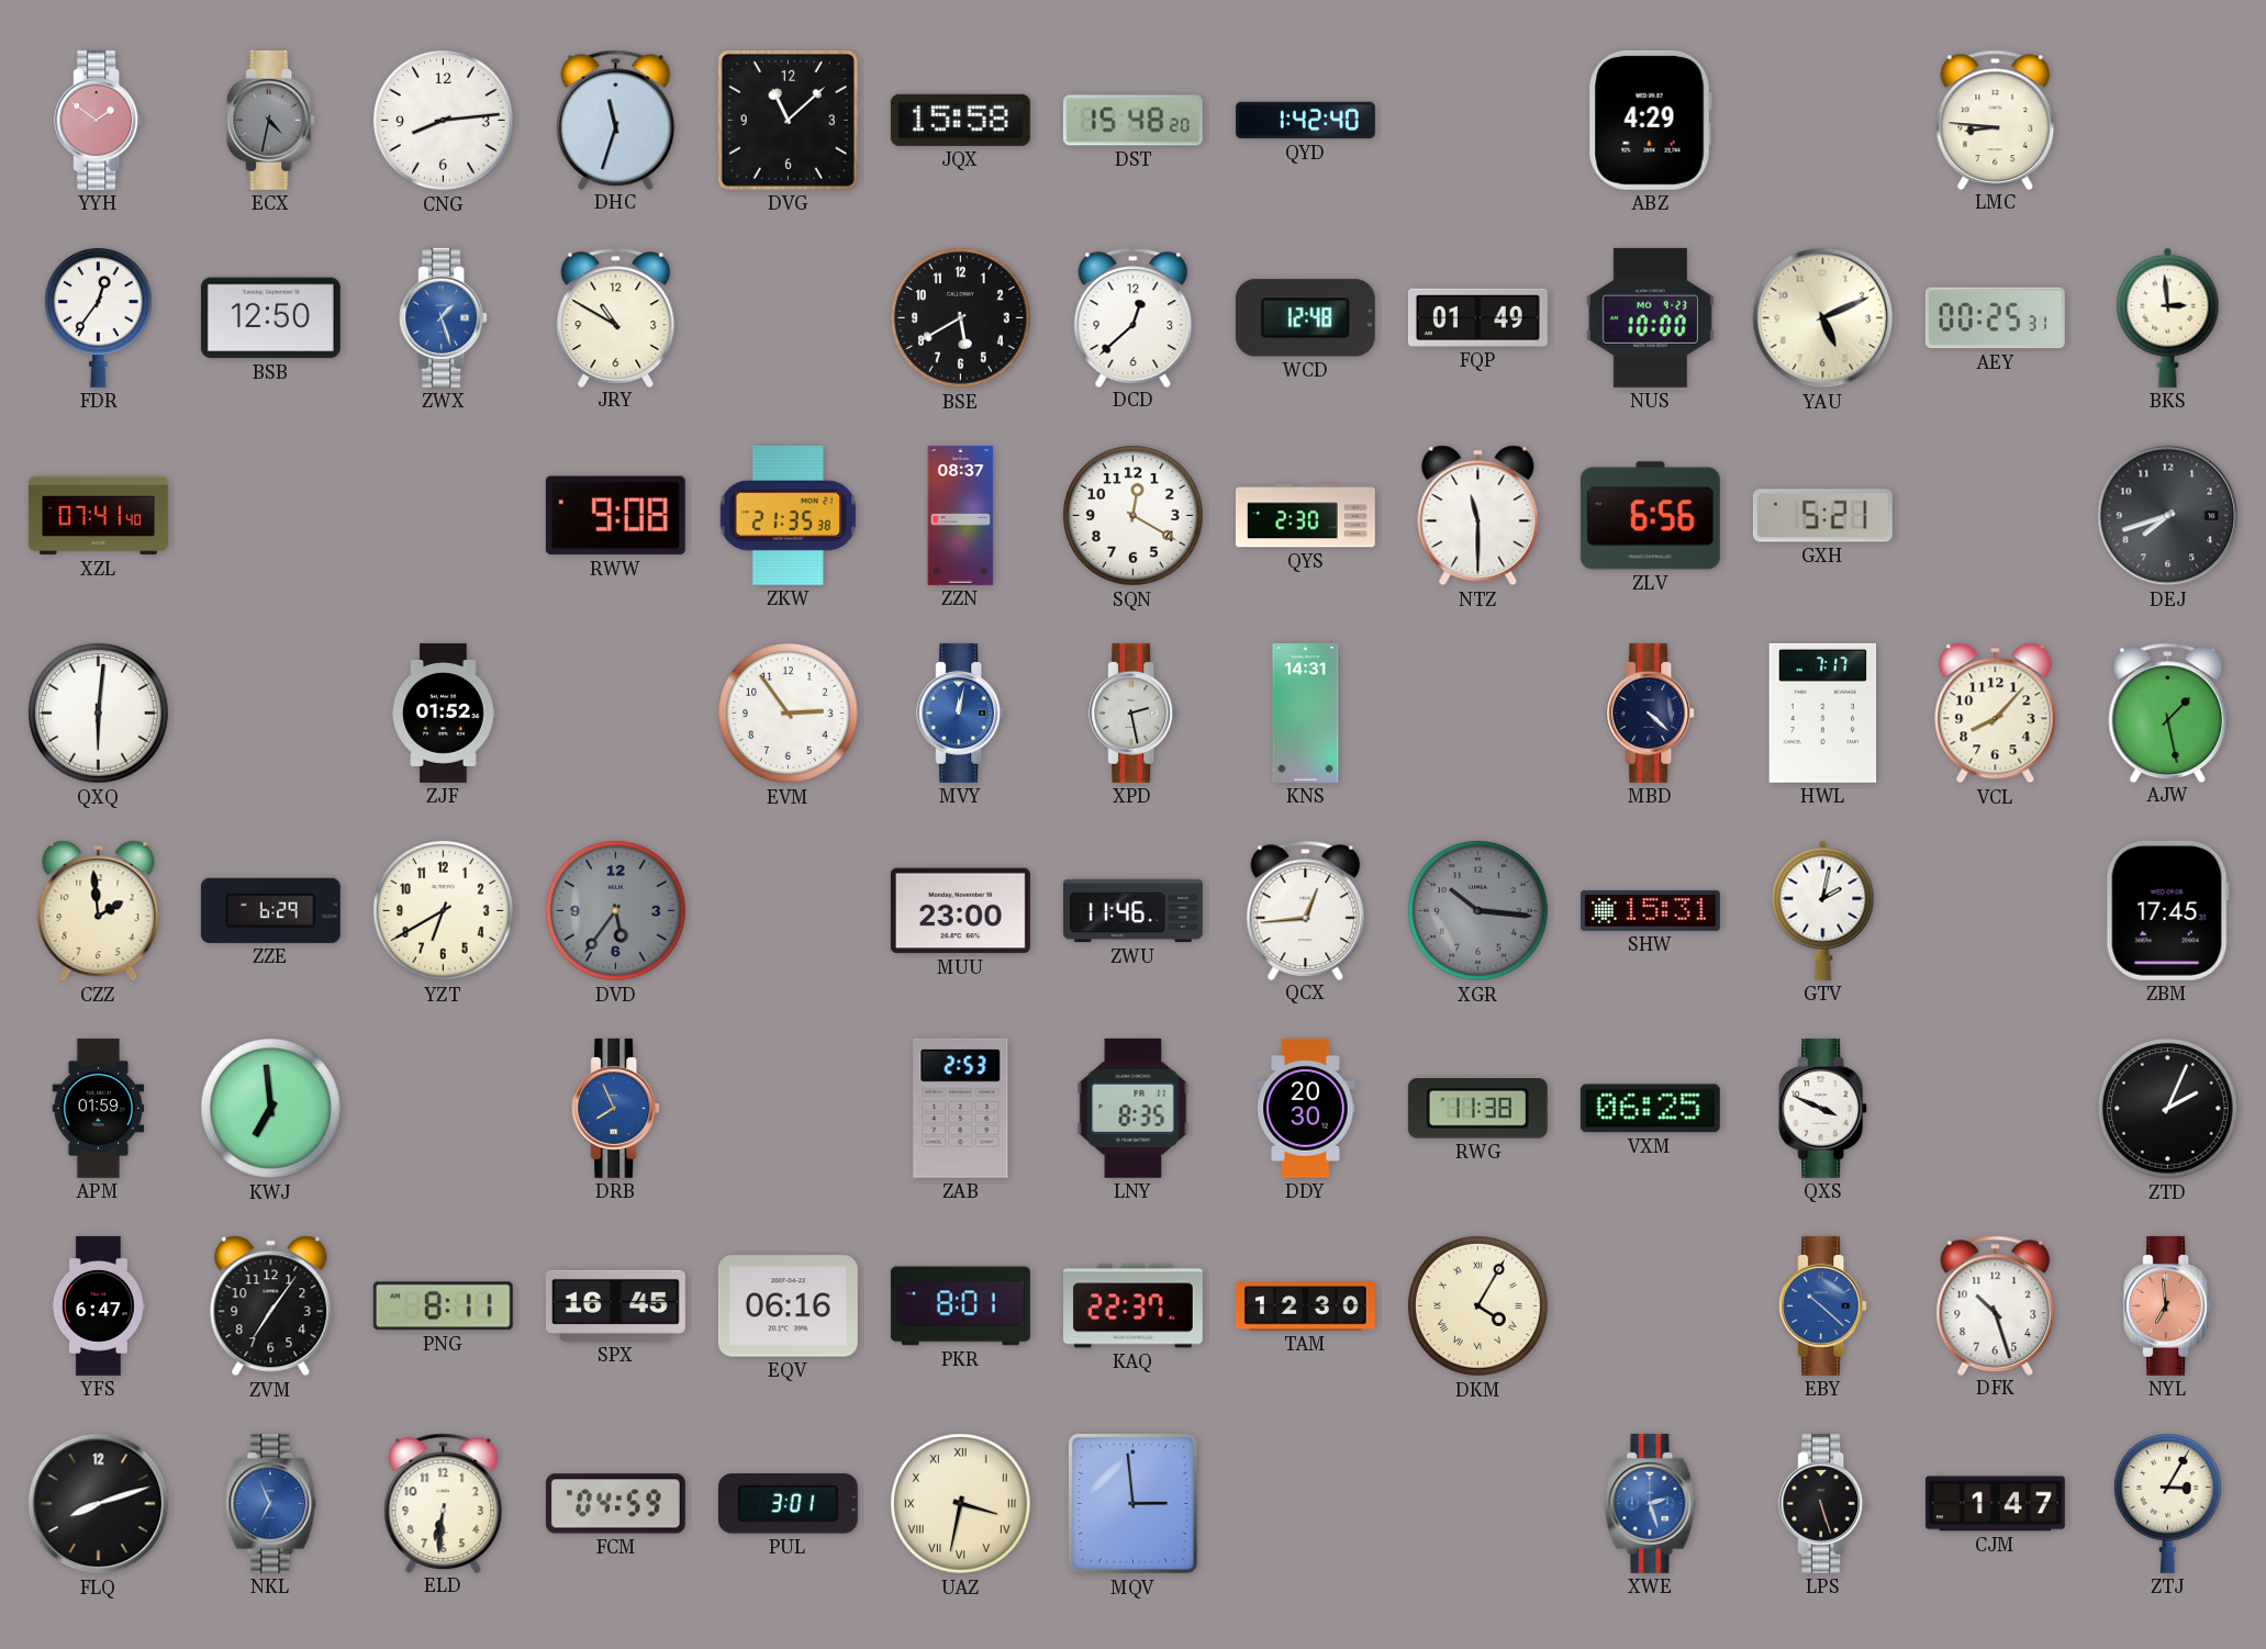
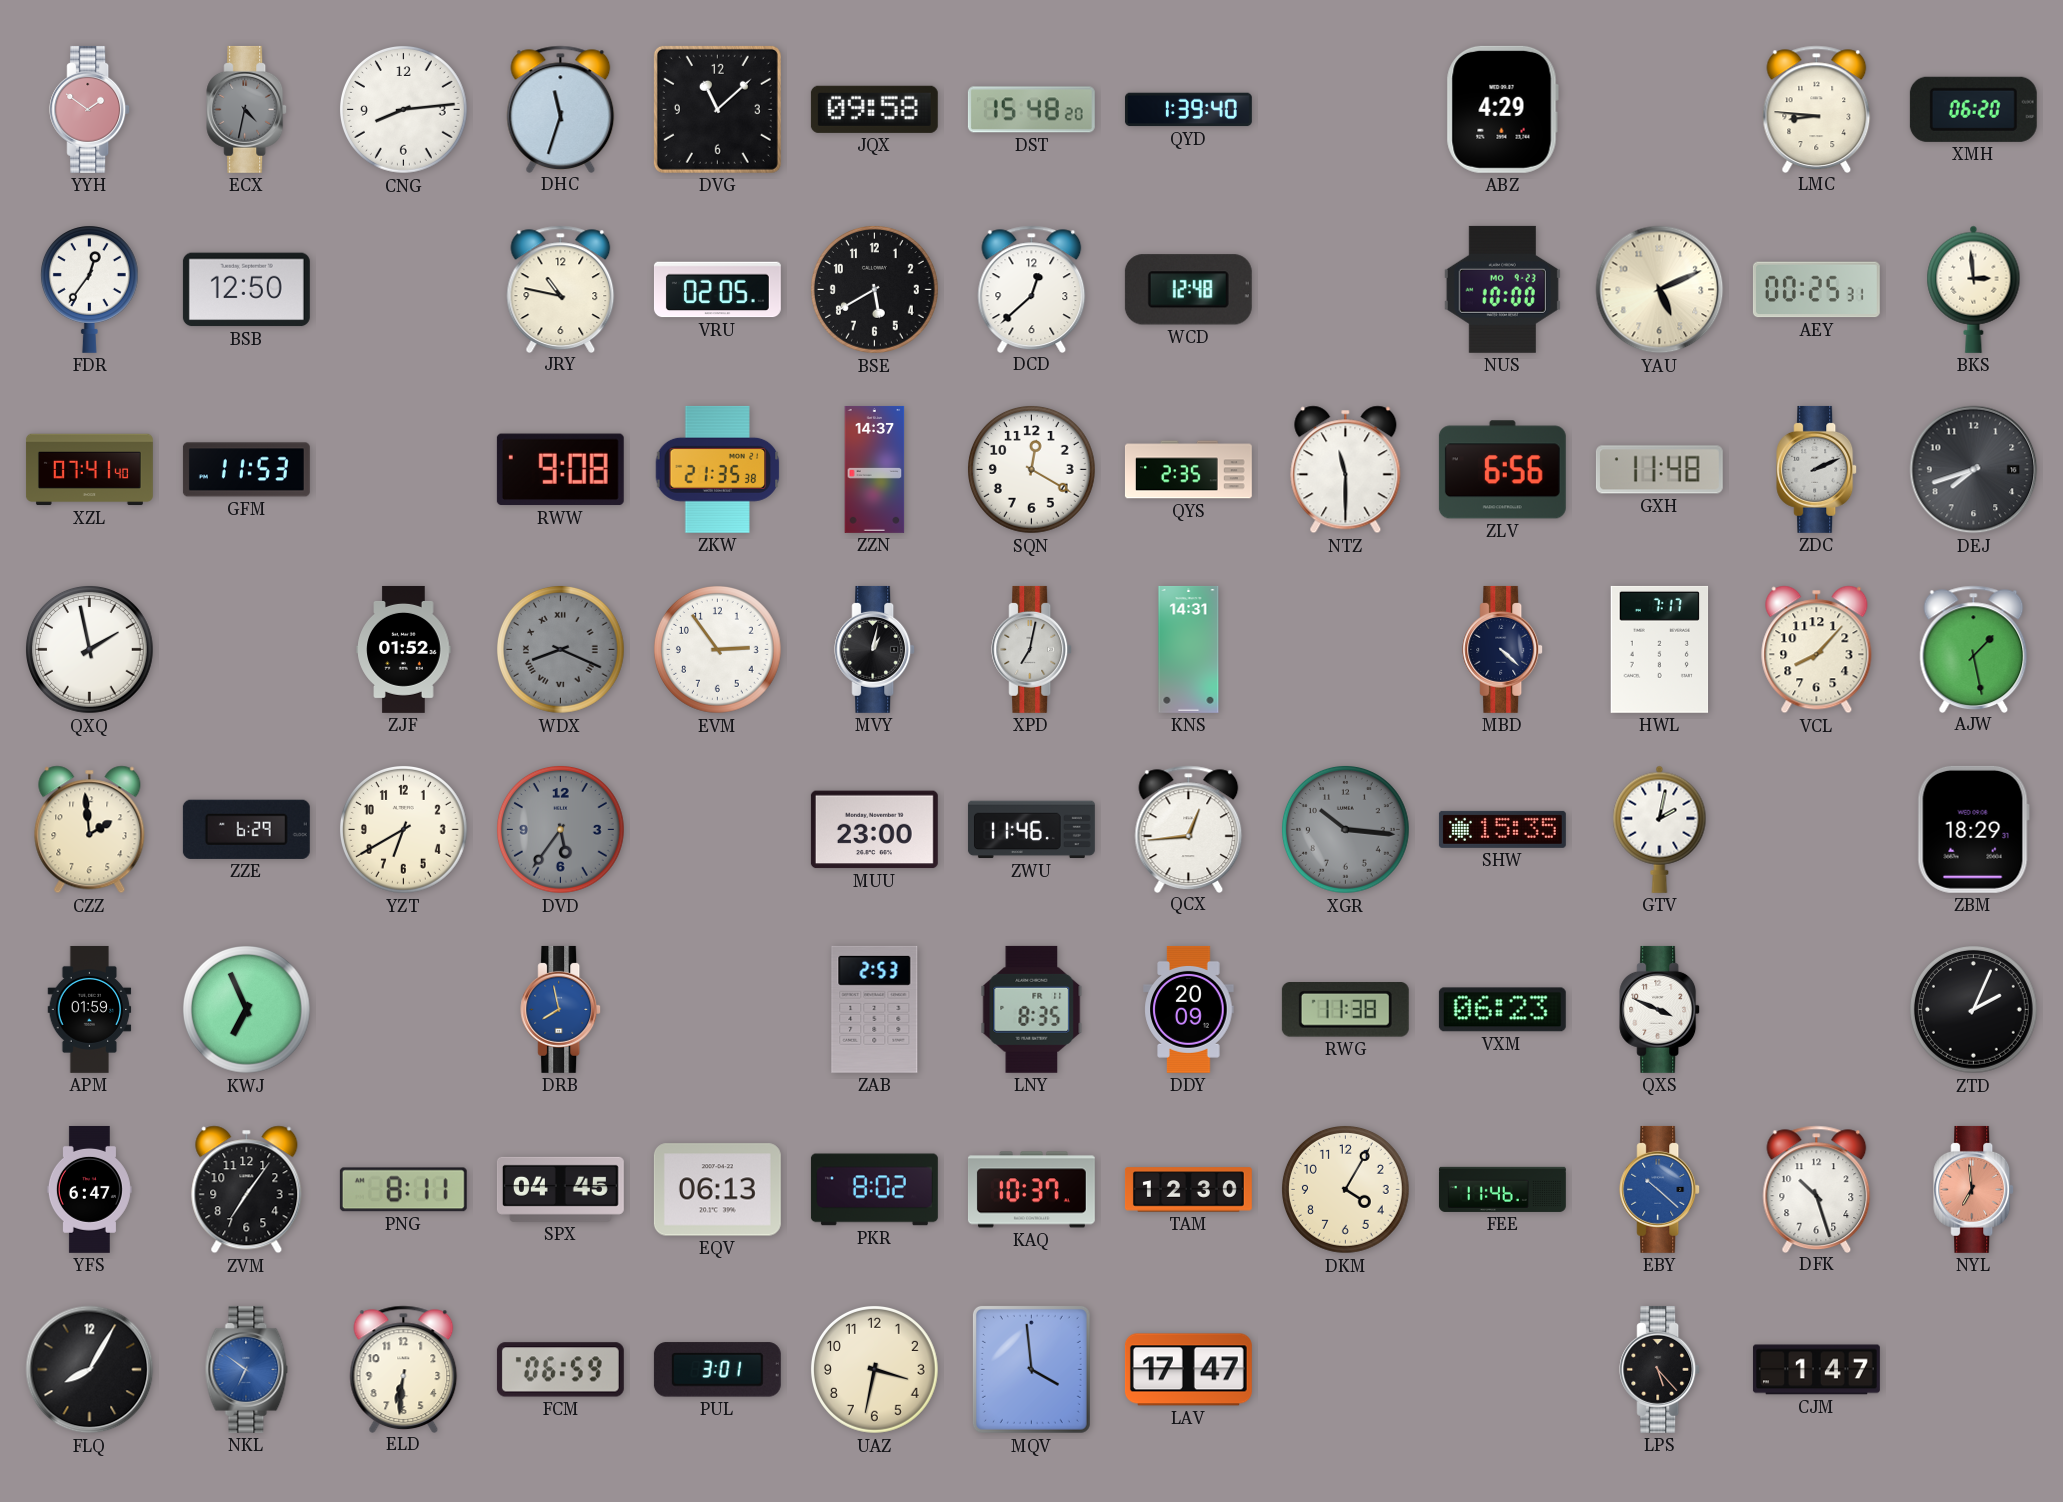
JQX: 15:58 -> 09:58
QYD: 1:42 -> 1:39
XMH: none -> 06:20
ZWX: 1:27 -> none
JRY: 10:50 -> 10:47
VRU: none -> 02:05
FQP: 01:49 -> none
GFM: none -> 11:53
ZZN: 08:37 -> 14:37
QYS: 2:30 -> 2:35
GXH: 5:21 -> 11:48
ZDC: none -> 2:11
QXQ: 6:01 -> 1:58
WDX: none -> 8:19
MVY: 12:02 -> 1:02
MVY dial: blue -> black
XPD: 2:28 -> 7:02
SHW: 15:31 -> 15:35
ZBM: 17:45 -> 18:29
KWJ: 6:59 -> 6:56
DRB: 7:56 -> 7:58
DDY: 20:30 -> 20:09
VXM: 06:25 -> 06:23
SPX: 16:45 -> 04:45
EQV: 06:16 -> 06:13
PKR: 8:01 -> 8:02
KAQ: 22:37 -> 10:37
DKM numerals: Roman -> Arabic
FEE: none -> 11:46
FLQ: 8:12 -> 8:05
NKL: 6:56 -> 6:51
FCM: 04:59 -> 06:59
UAZ numerals: Roman -> Arabic
MQV: 2:59 -> 3:59
LAV: none -> 17:47
XWE: 2:27 -> none
LPS: 5:27 -> 5:23
ZTJ: 3:05 -> none
